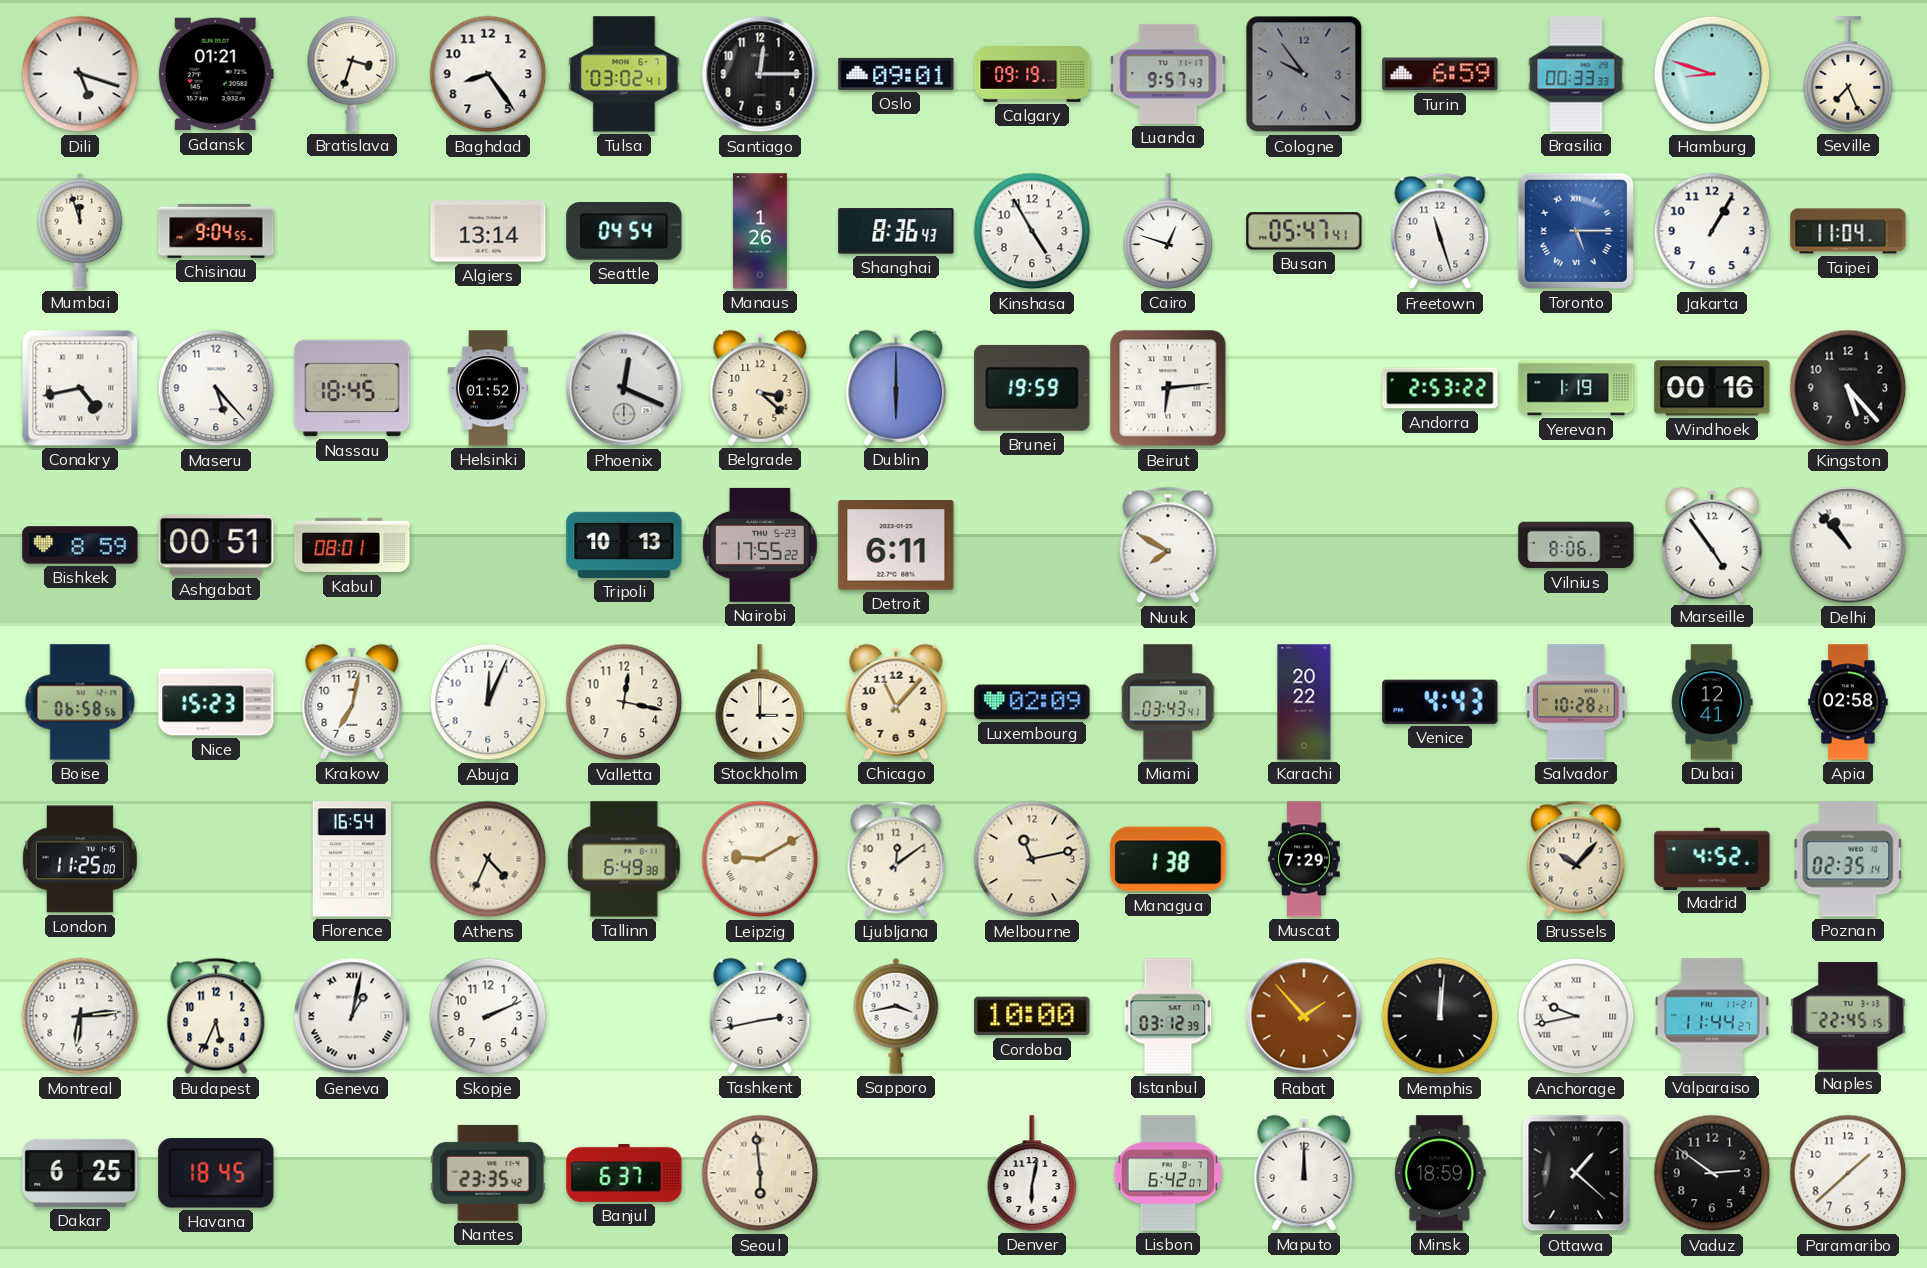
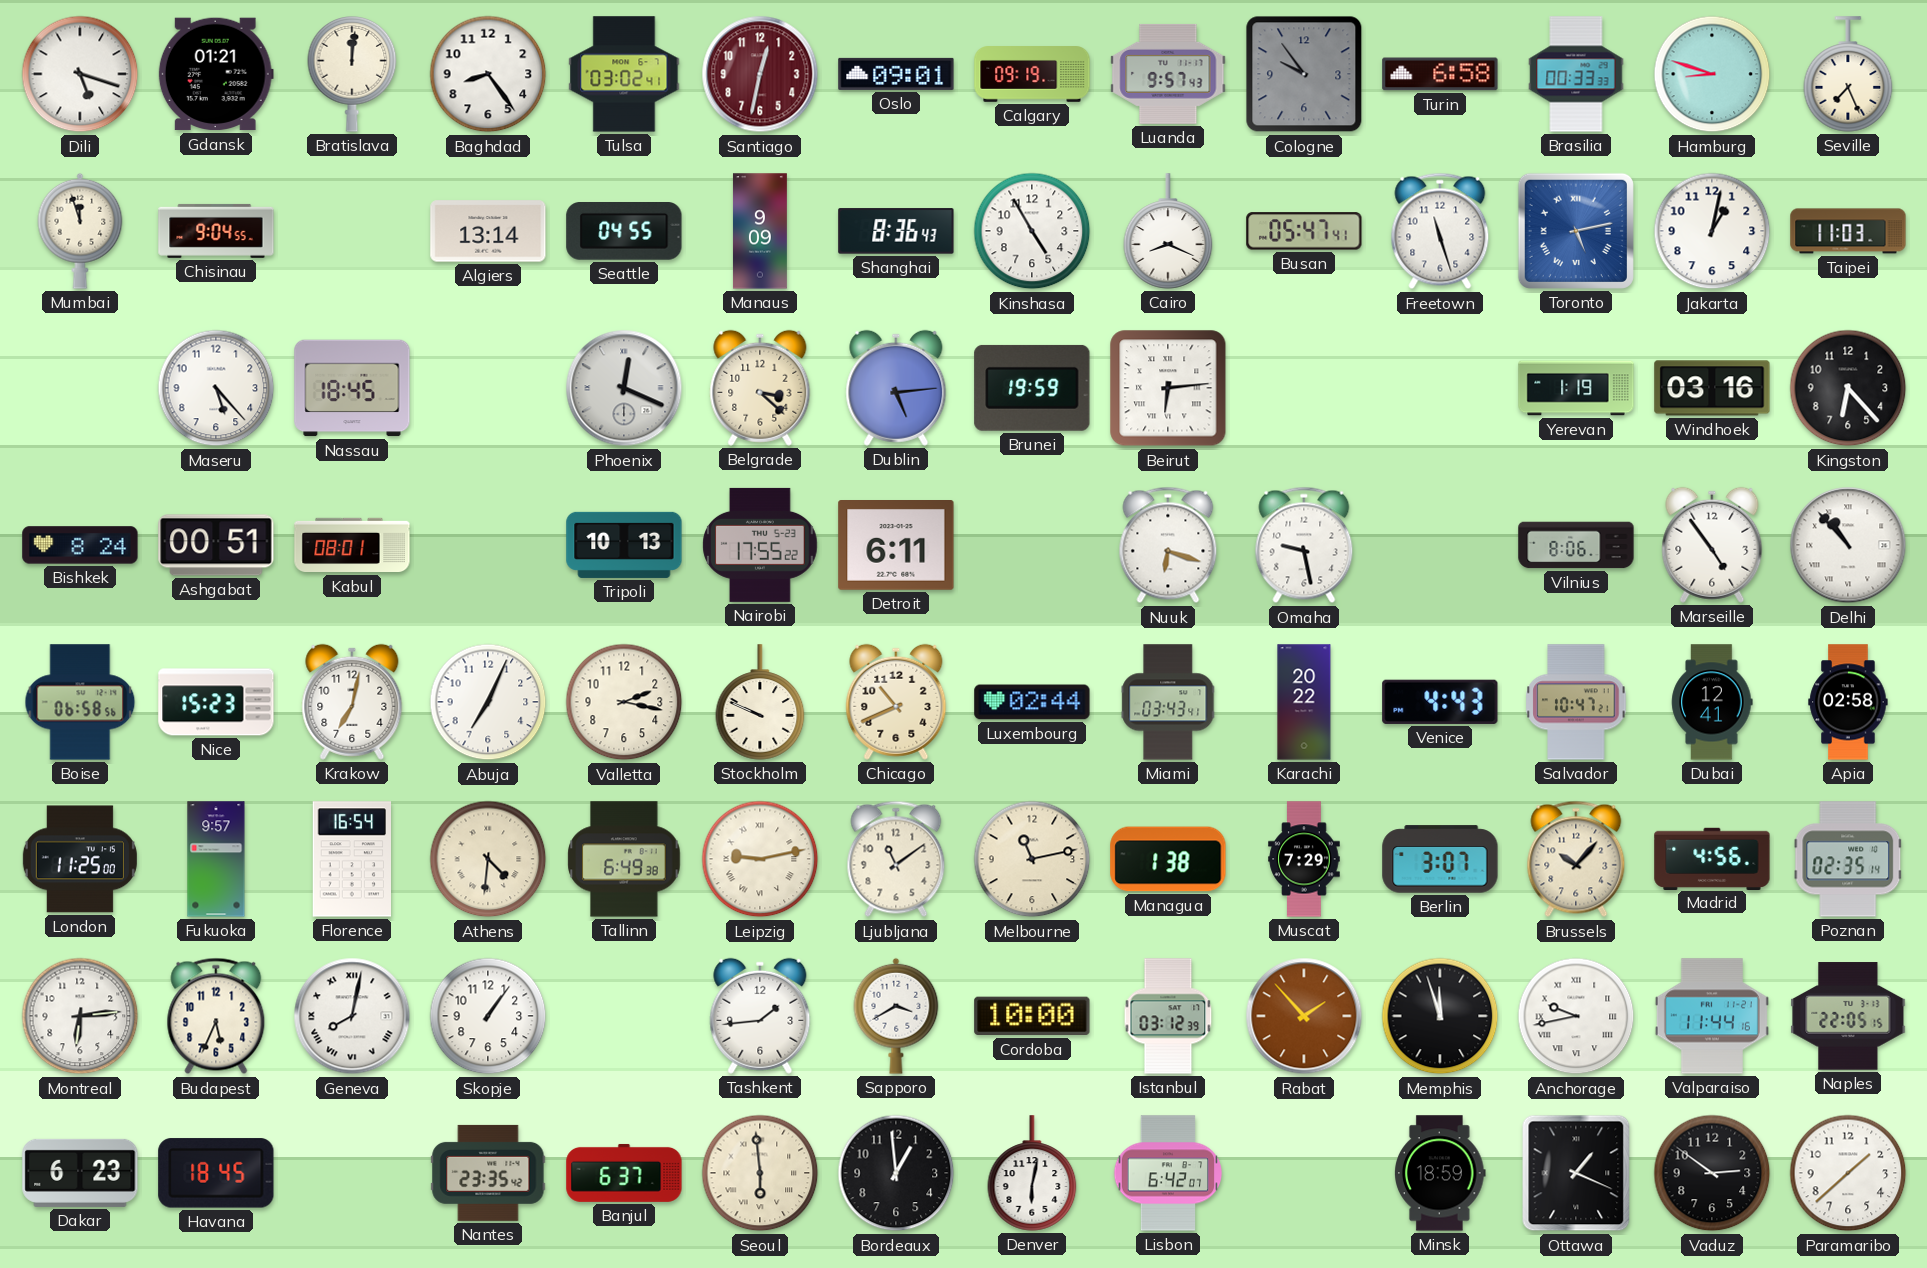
Bratislava: 3:33 -> 12:01
Santiago: 12:15 -> 12:32
Santiago dial: black -> burgundy
Turin: 6:59 -> 6:58
Seattle: 04:54 -> 04:55
Manaus: 1:26 -> 9:09
Cairo: 12:48 -> 8:19
Toronto: 5:15 -> 5:13
Jakarta: 1:05 -> 1:02
Taipei: 11:04 -> 11:03
Conakry: 4:43 -> none
Helsinki: 01:52 -> none
Dublin: 6:00 -> 5:14
Andorra: 2:53 -> none
Windhoek: 00:16 -> 03:16
Kingston: 5:23 -> 6:23
Bishkek: 8:59 -> 8:24
Nuuk: 7:50 -> 6:18
Omaha: none -> 9:28
Abuja: 12:04 -> 7:04
Valletta: 12:17 -> 2:17
Stockholm: 3:00 -> 9:49
Chicago: 11:07 -> 10:41
Luxembourg: 02:09 -> 02:44
Salvador: 10:28 -> 10:47
Fukuoka: none -> 9:57
Athens: 4:34 -> 4:31
Leipzig: 9:10 -> 9:13
Ljubljana: 12:09 -> 11:09
Berlin: none -> 3:07
Madrid: 4:52 -> 4:56
Geneva: 1:02 -> 8:02
Skopje: 2:11 -> 1:06
Tashkent: 2:43 -> 1:44
Sapporo: 3:43 -> 3:40
Memphis: 12:01 -> 11:57
Valparaiso: 11:44:27 -> 11:44:16
Naples: 22:45 -> 22:05
Dakar: 6:25 -> 6:23
Bordeaux: none -> 12:59
Maputo: 12:00 -> none
Ottawa: 1:22 -> 1:19
